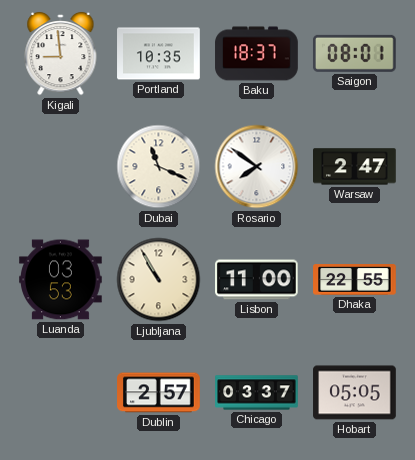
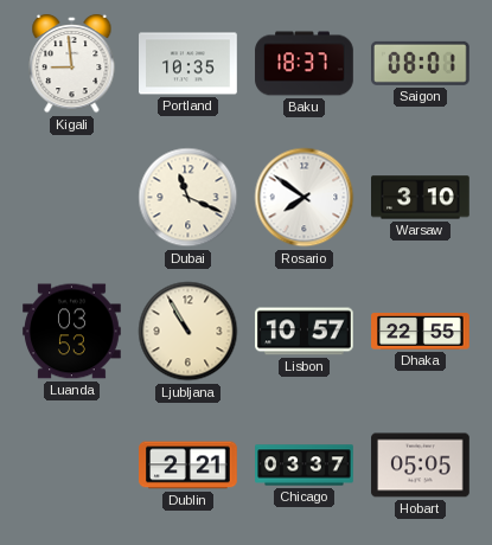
Warsaw: 2:47 -> 3:10
Lisbon: 11:00 -> 10:57
Dublin: 2:57 -> 2:21
